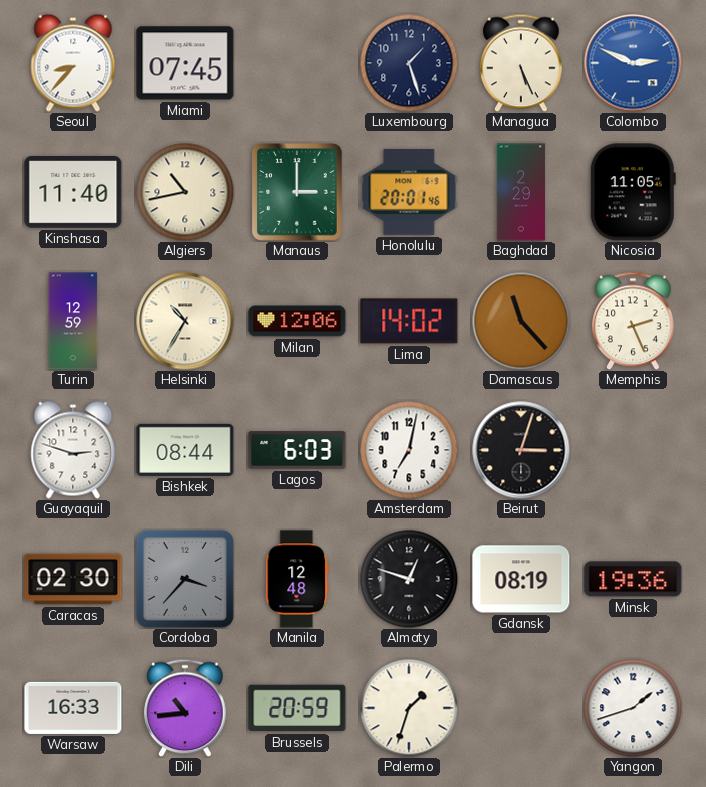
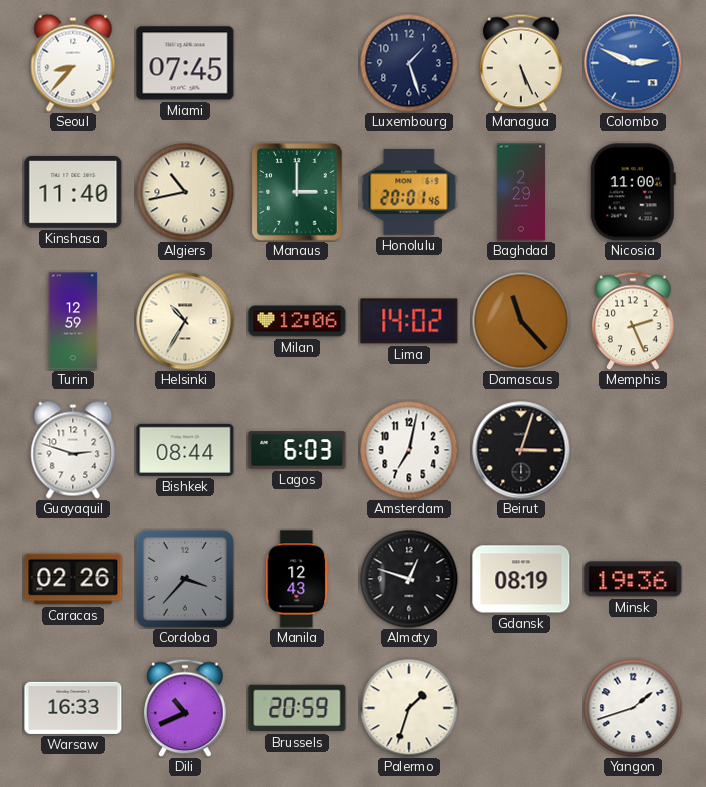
Nicosia: 11:05 -> 11:00
Caracas: 02:30 -> 02:26
Manila: 12:48 -> 12:43
Dili: 10:44 -> 10:41
